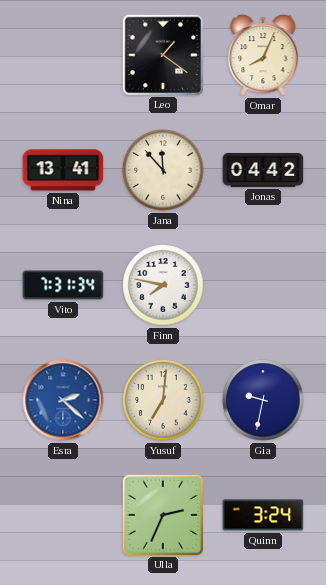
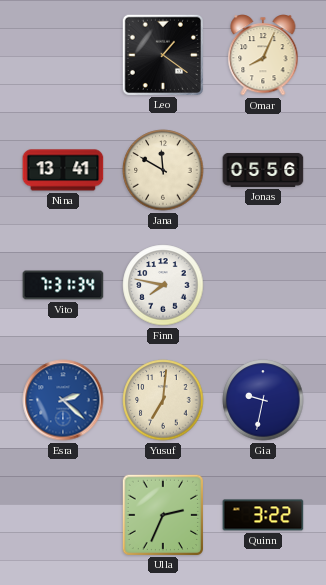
Jana: 11:53 -> 11:50
Jonas: 04:42 -> 05:56
Quinn: 3:24 -> 3:22
